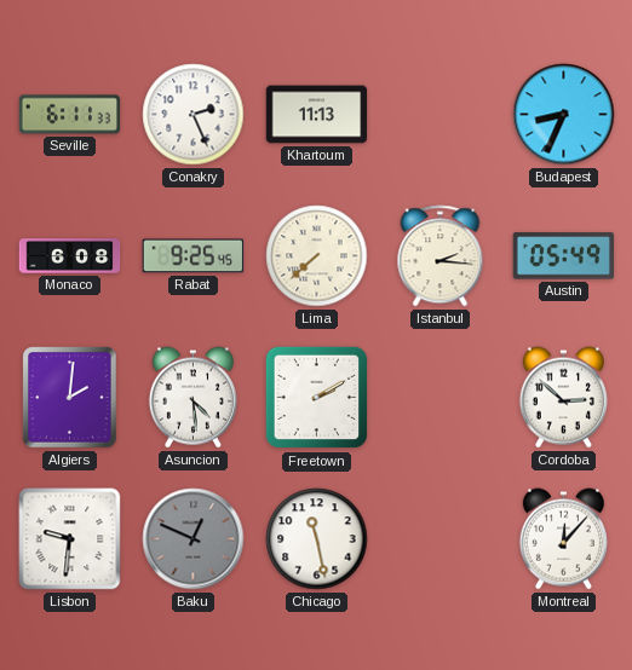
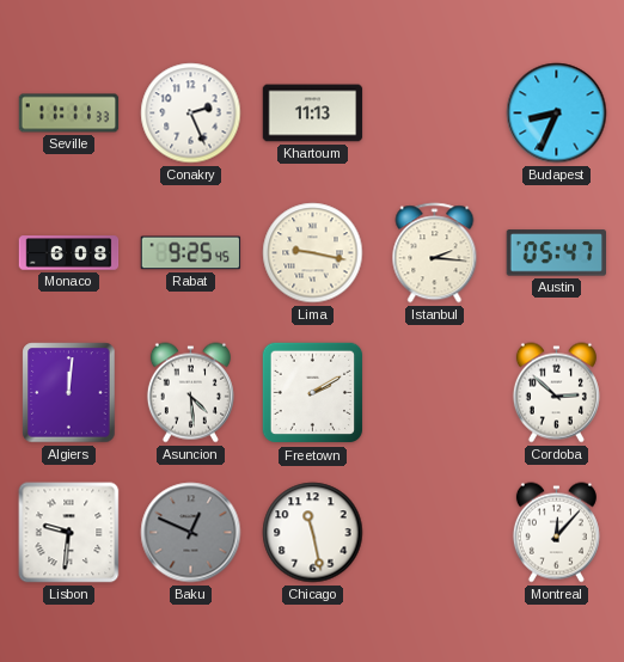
Seville: 6:11 -> 11:11
Lima: 7:38 -> 9:17
Austin: 05:49 -> 05:47
Algiers: 2:01 -> 12:01
